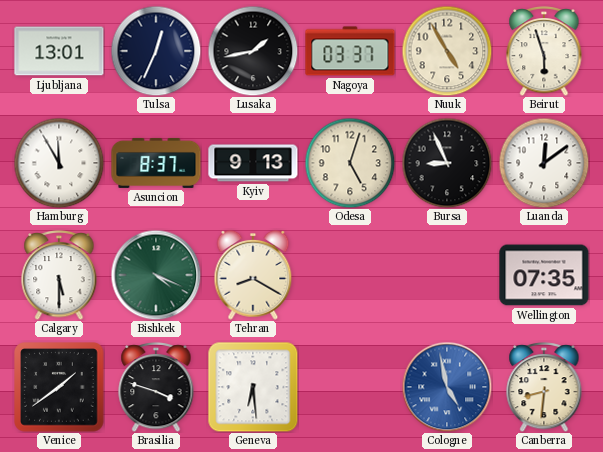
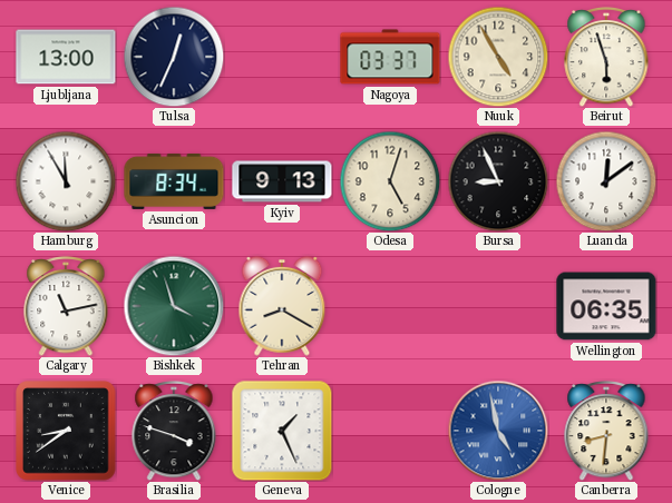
Ljubljana: 13:01 -> 13:00
Lusaka: 1:43 -> none
Asuncion: 8:37 -> 8:34
Calgary: 5:30 -> 11:13
Bishkek: 4:19 -> 3:57
Wellington: 07:35 -> 06:35
Venice: 1:39 -> 8:39
Geneva: 6:29 -> 1:26
